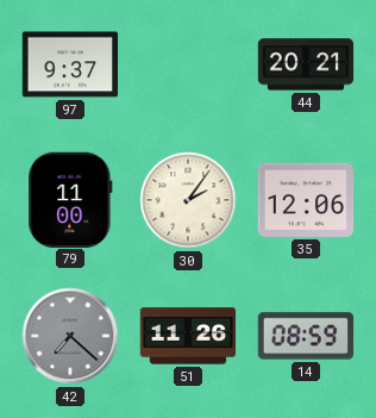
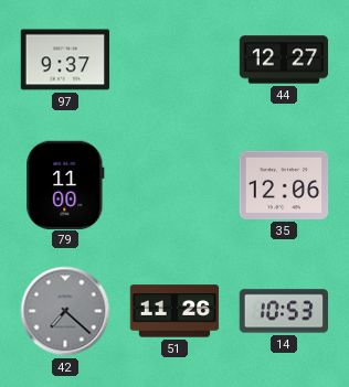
44: 20:21 -> 12:27
30: 2:06 -> none
14: 08:59 -> 10:53
